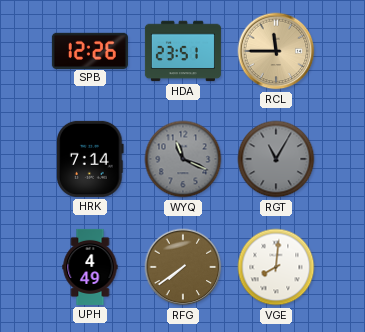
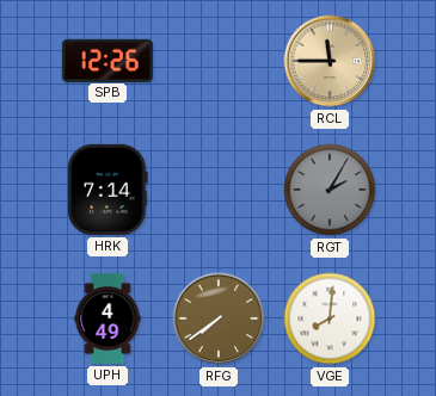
HDA: 23:51 -> none
WYQ: 11:19 -> none
RGT: 11:05 -> 2:05
